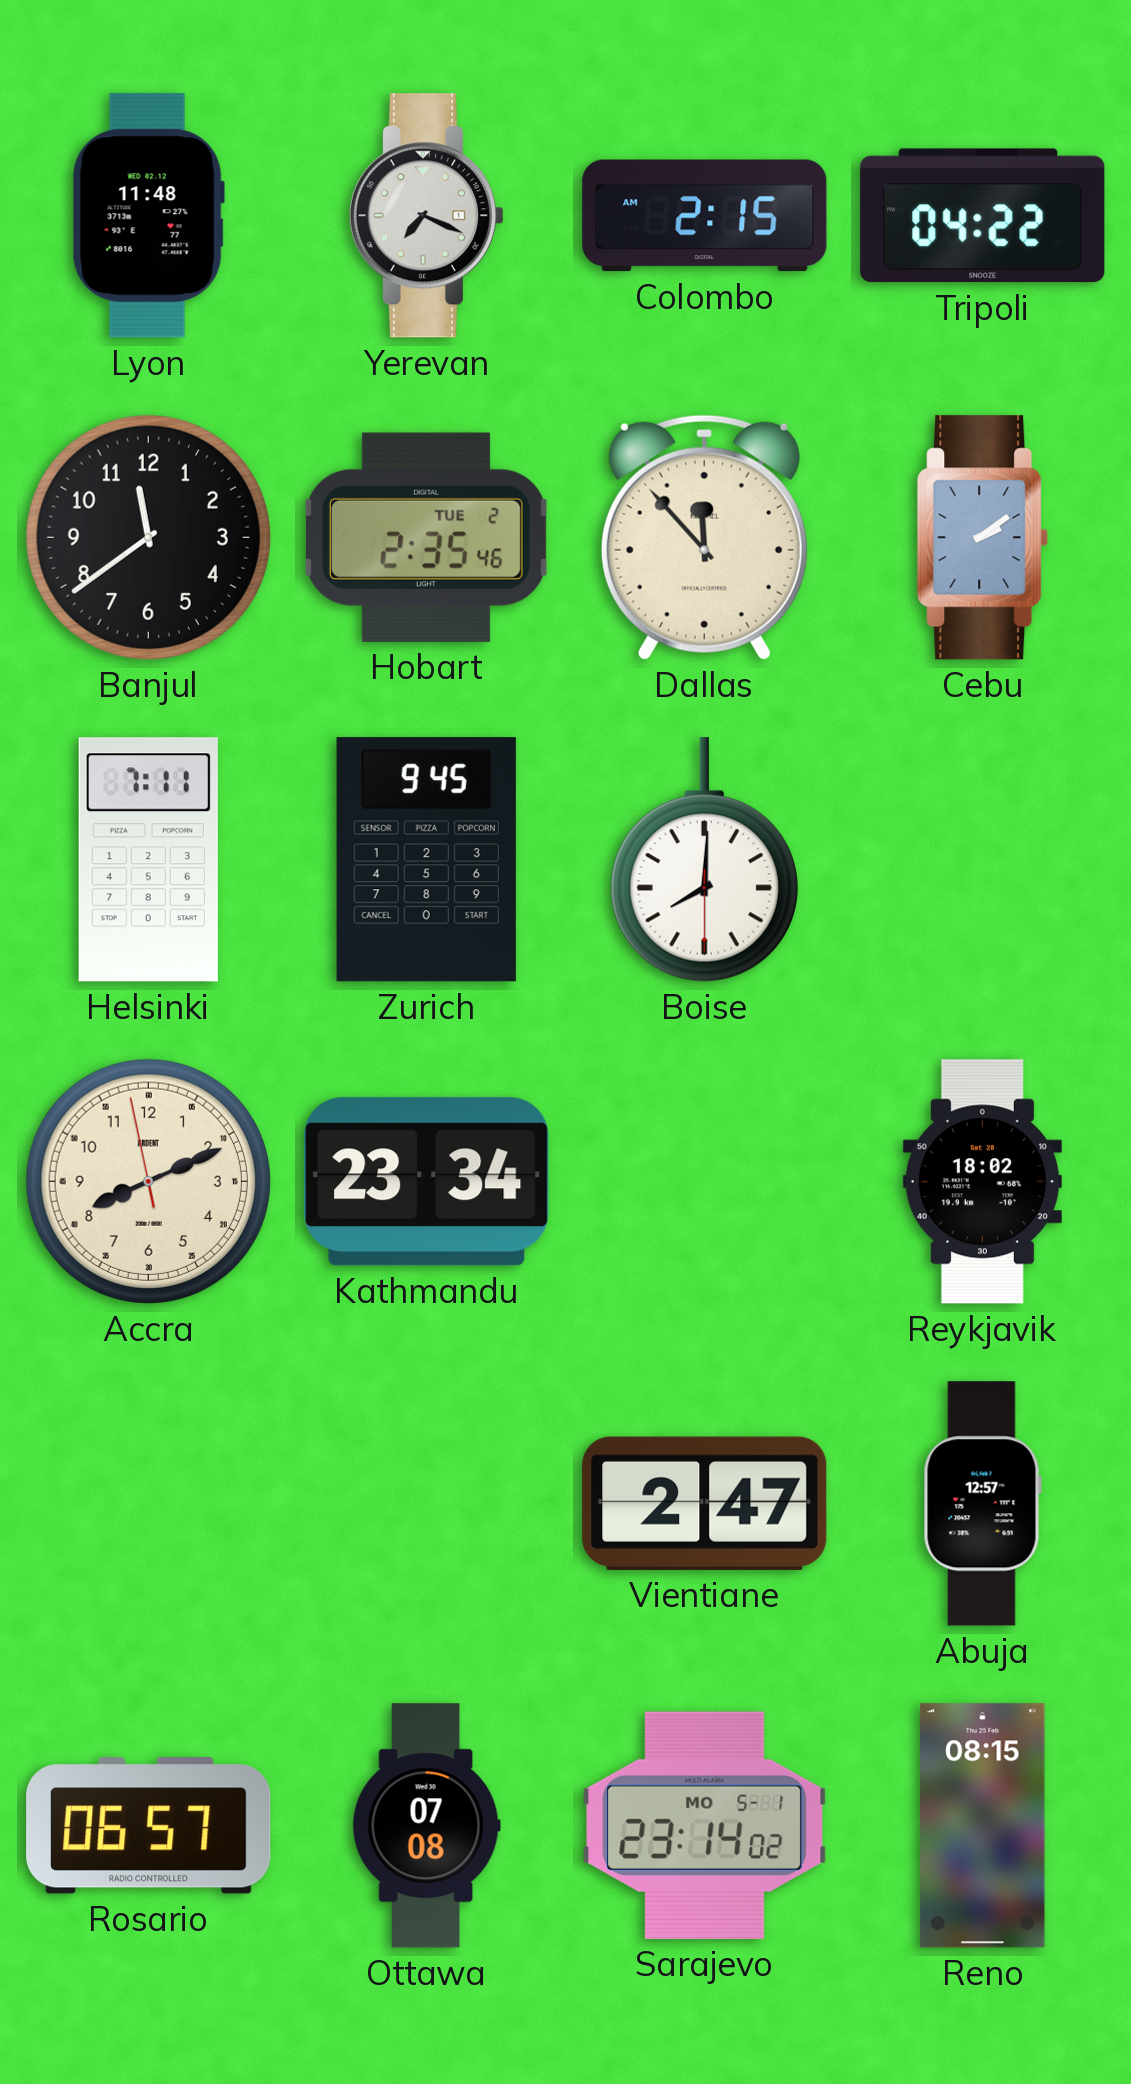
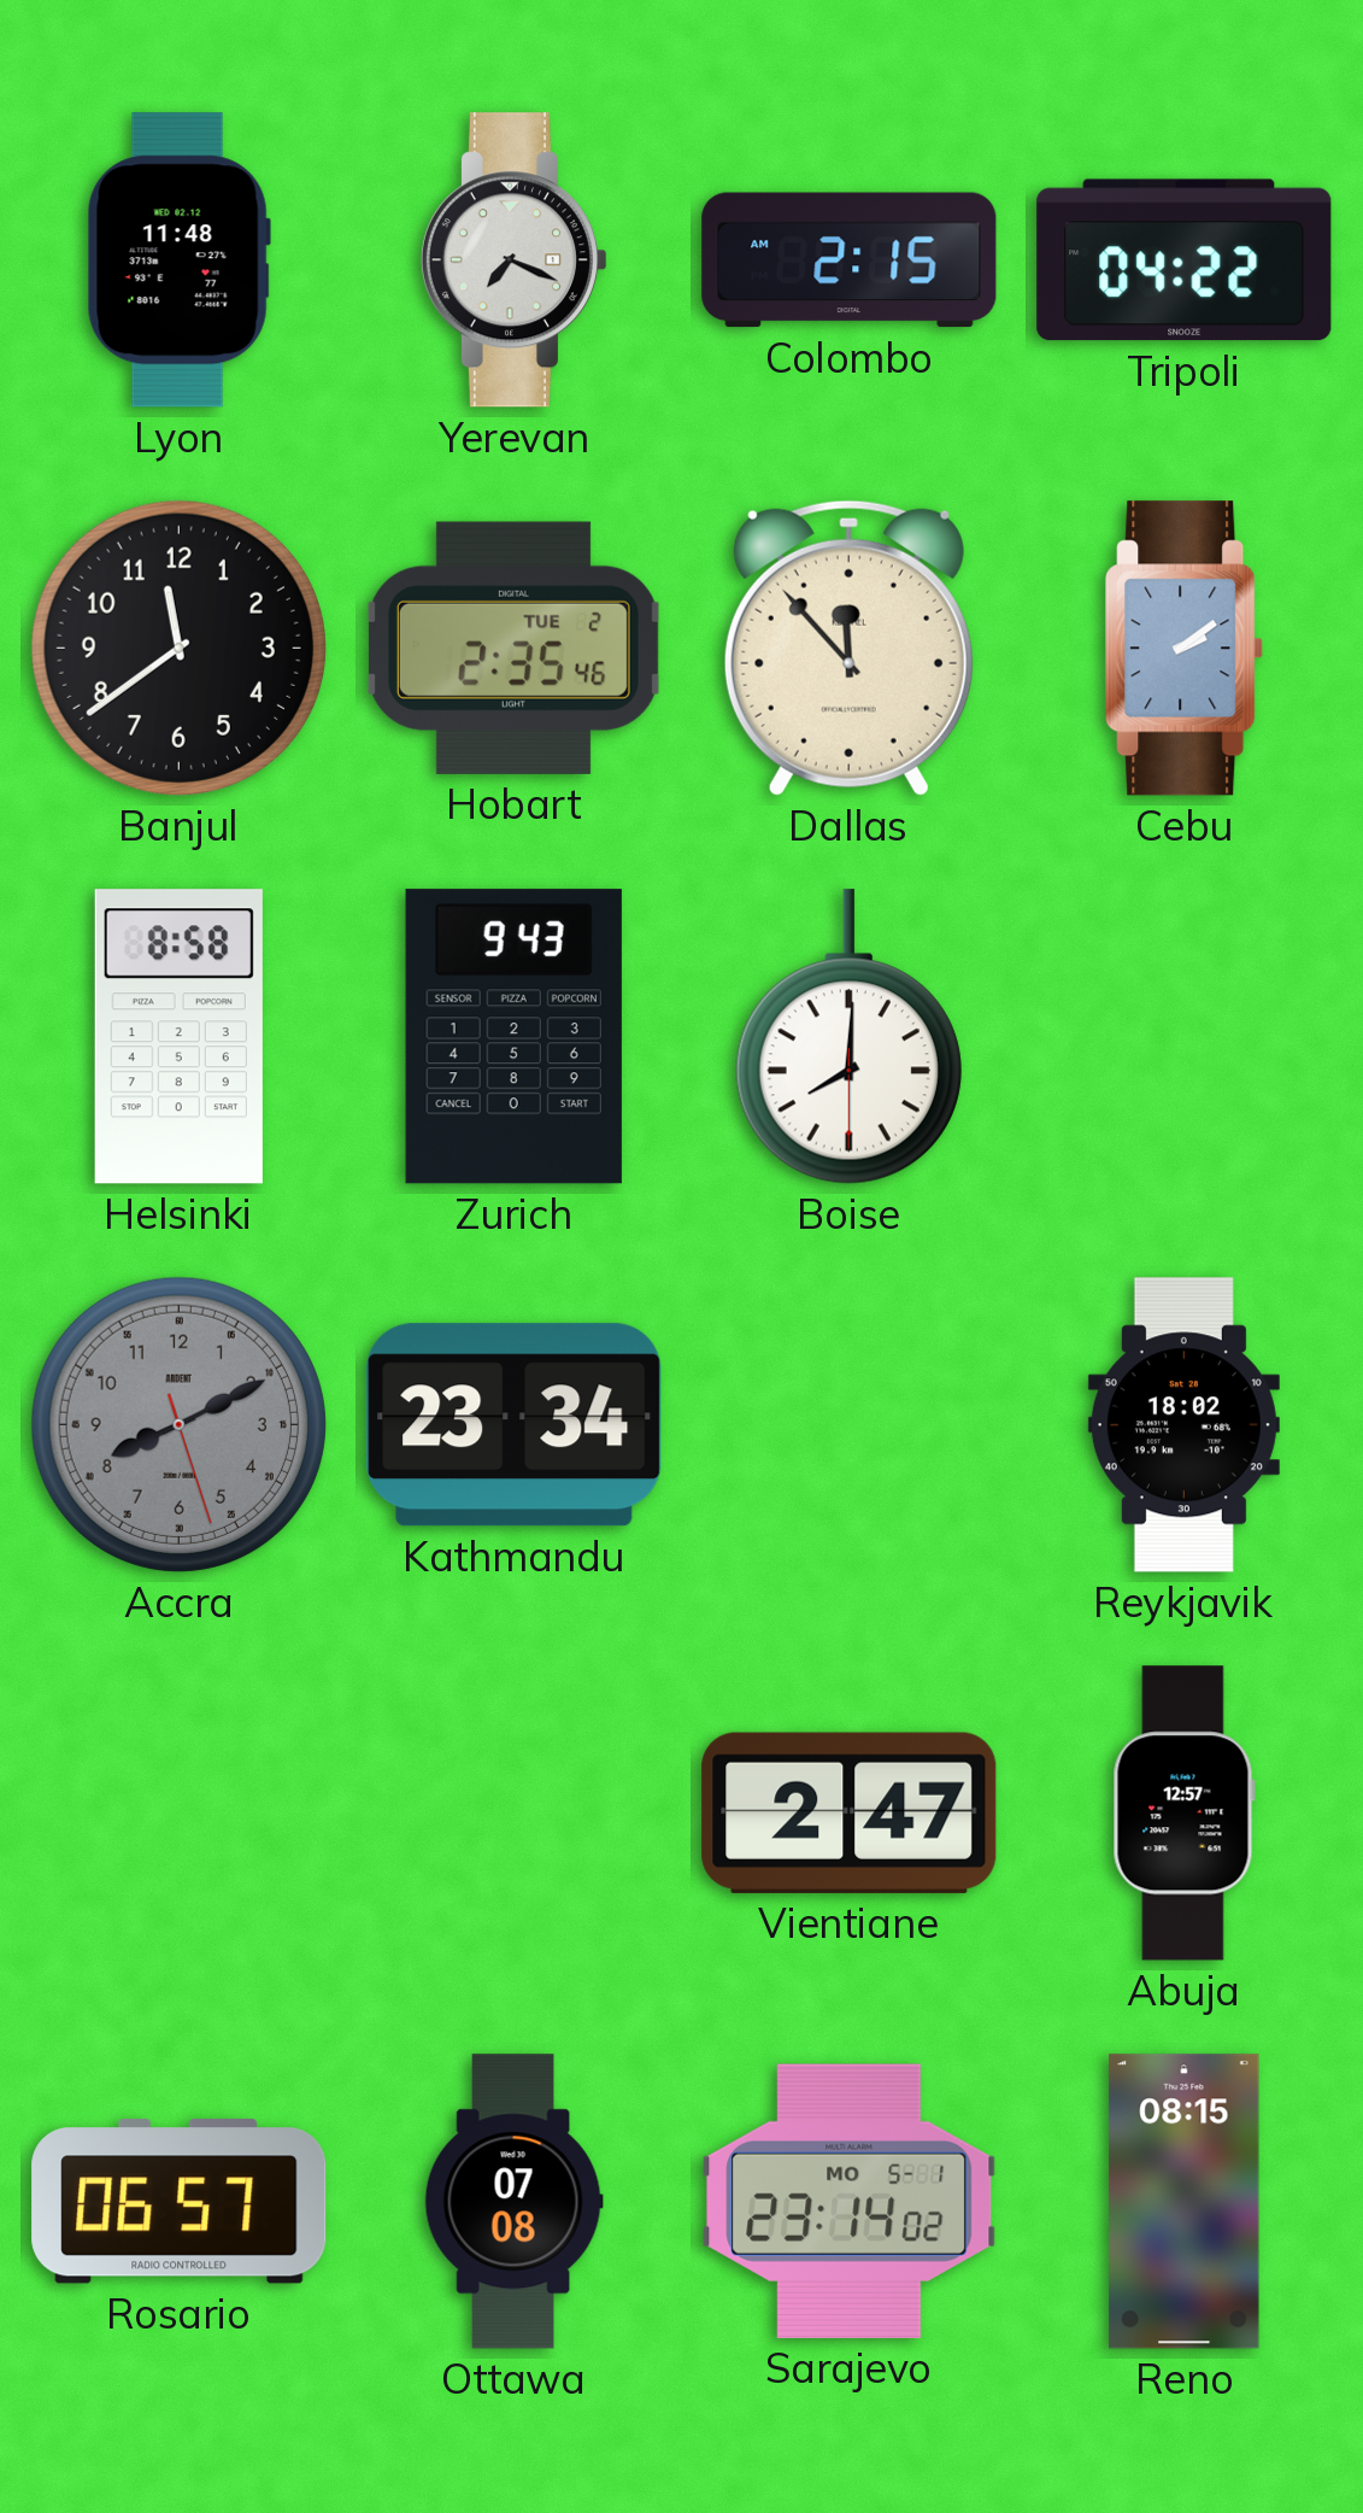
Helsinki: 7:11 -> 8:58
Zurich: 9:45 -> 9:43
Accra: 8:10:58 -> 8:10:27
Accra dial: cream -> grey
